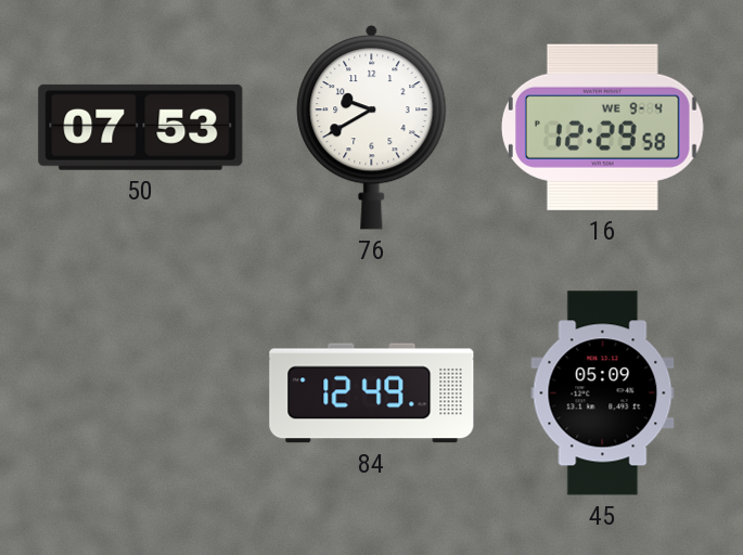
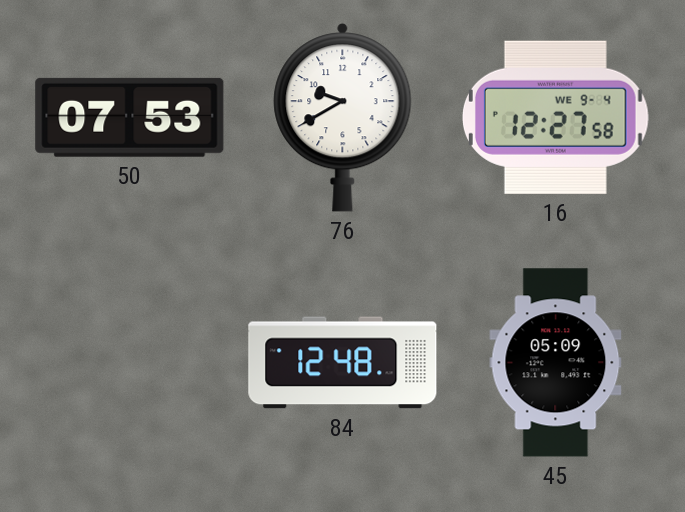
16: 12:29 -> 12:27
84: 12:49 -> 12:48
